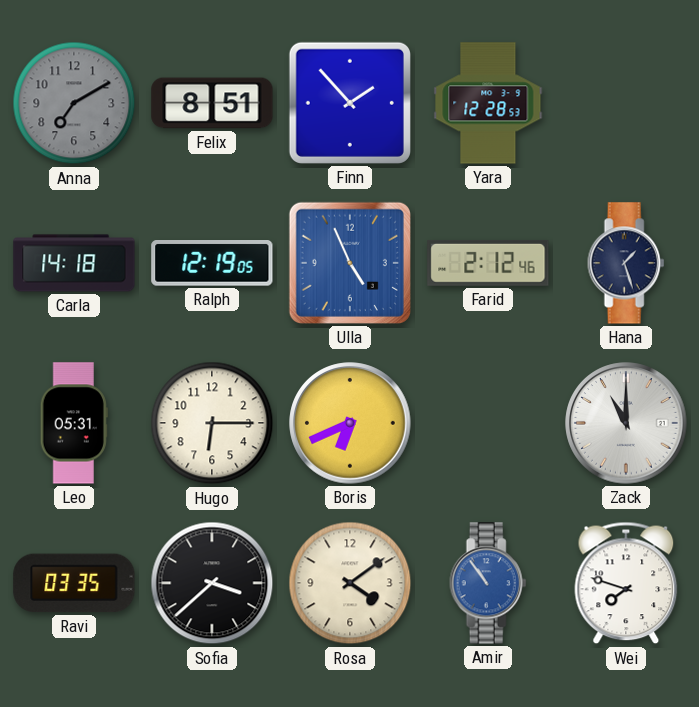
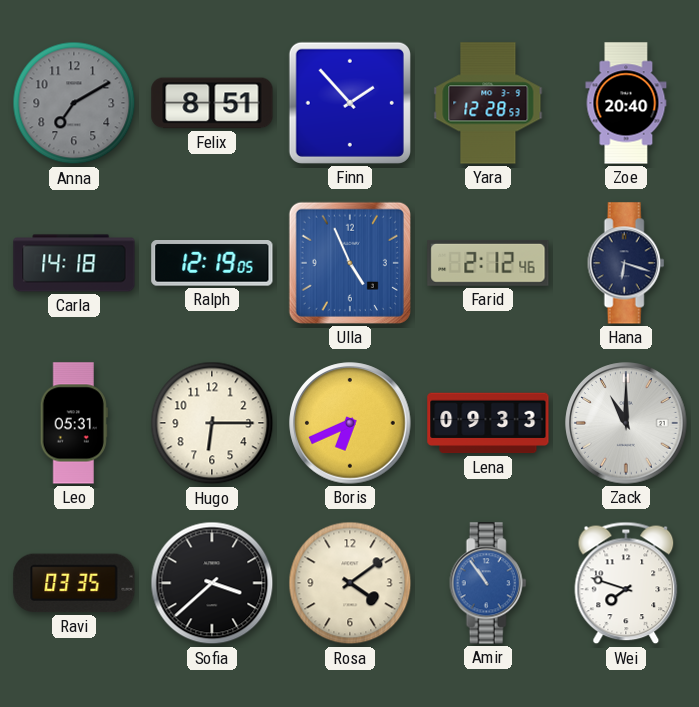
Zoe: none -> 20:40
Hana: 1:27 -> 6:18
Lena: none -> 09:33
